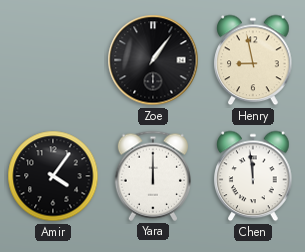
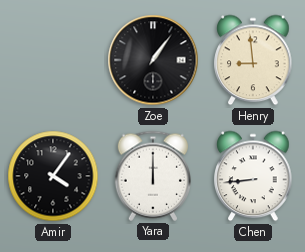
Henry: 8:58 -> 8:59
Chen: 11:59 -> 8:44
